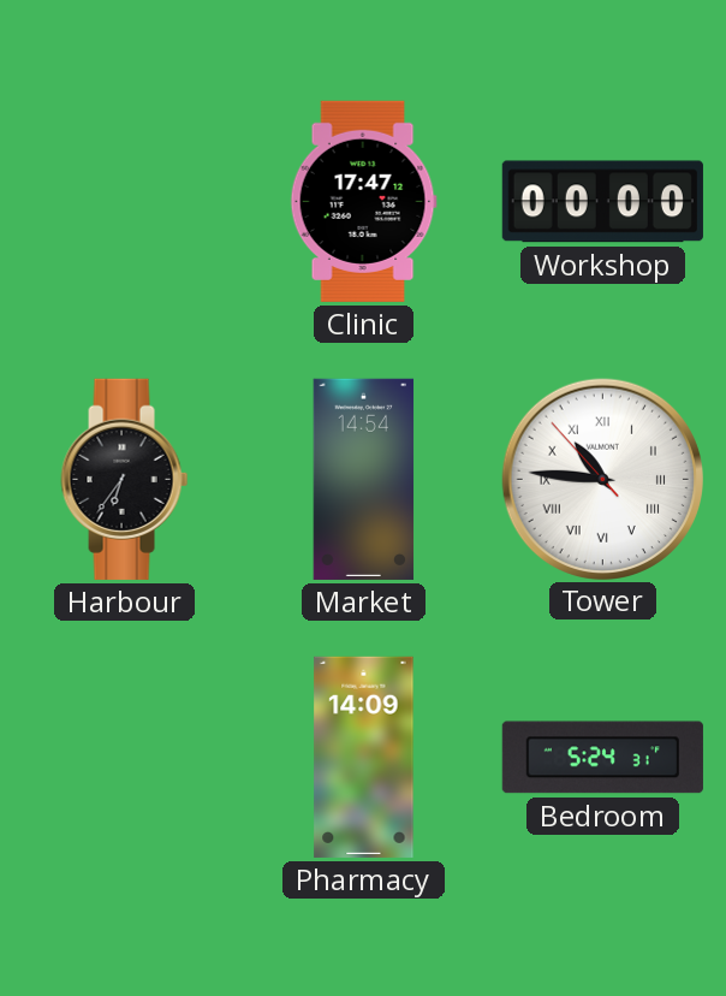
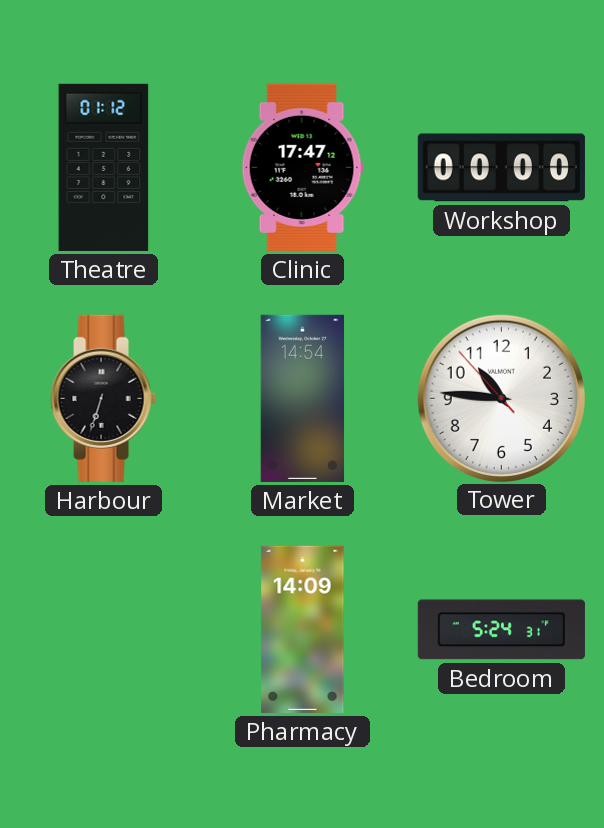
Theatre: none -> 01:12
Harbour: 6:36 -> 6:33
Tower numerals: Roman -> Arabic
